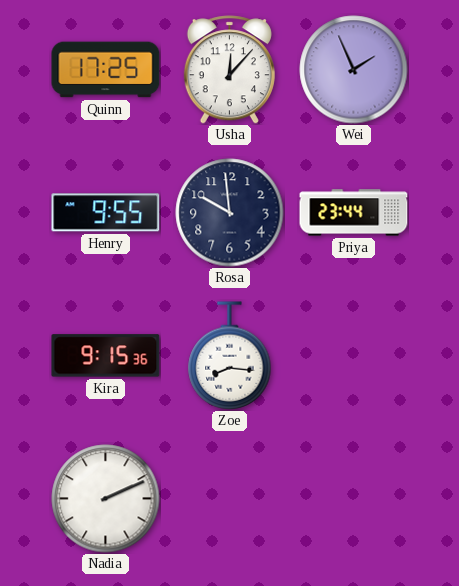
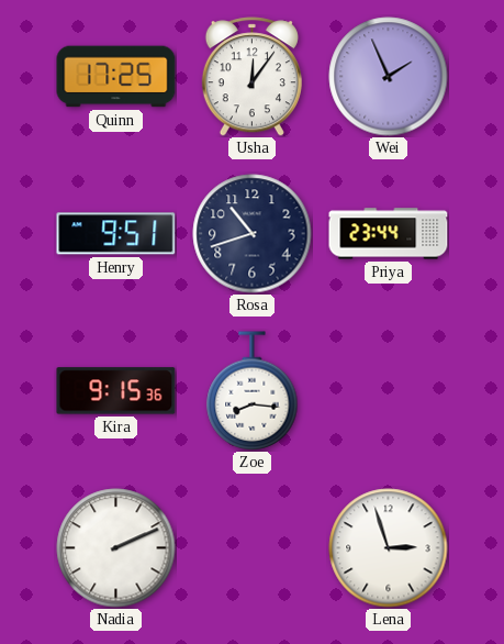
Usha: 12:07 -> 12:06
Henry: 9:55 -> 9:51
Rosa: 9:59 -> 10:42
Lena: none -> 2:57
